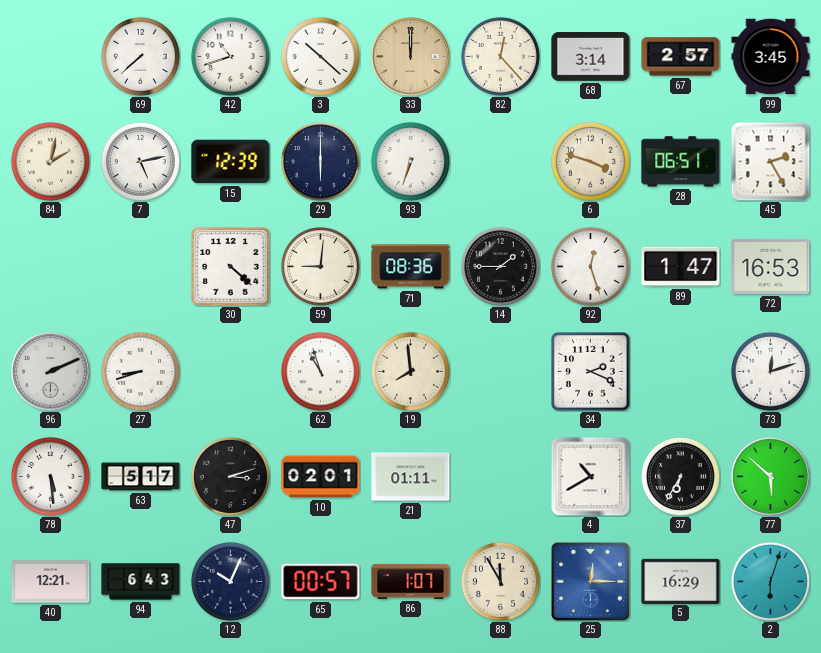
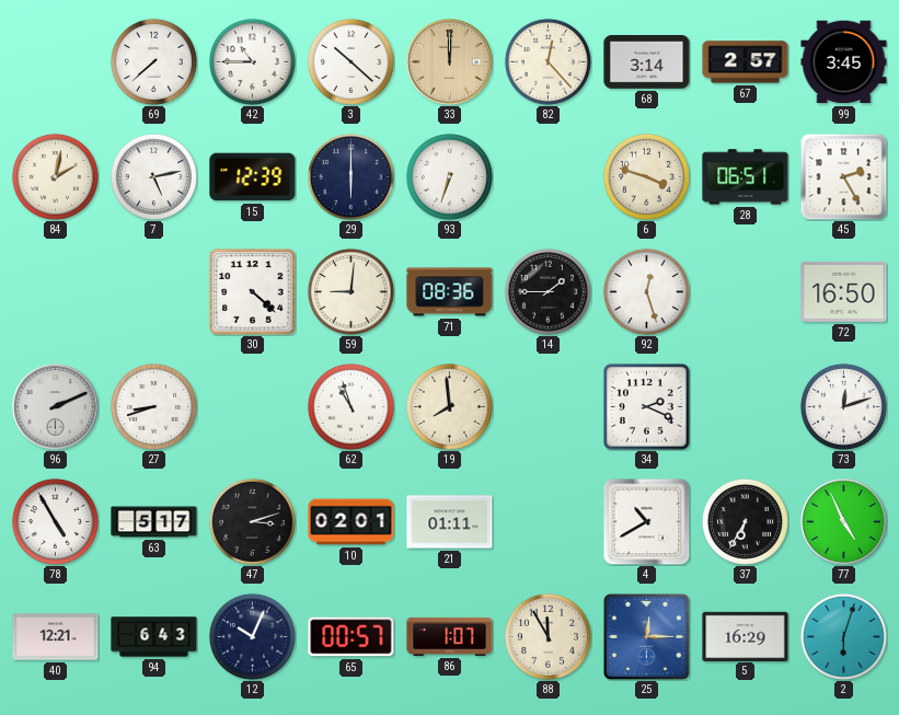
42: 10:42 -> 10:45
89: 1:47 -> none
72: 16:53 -> 16:50
78: 5:29 -> 4:55
77: 5:52 -> 4:56
